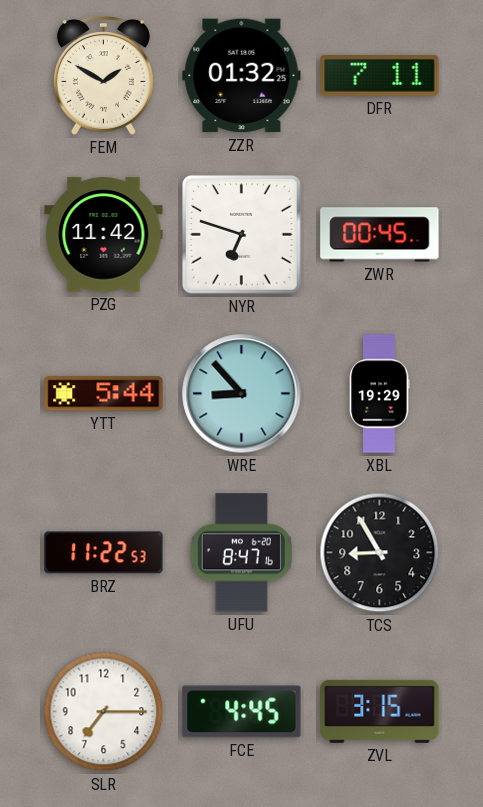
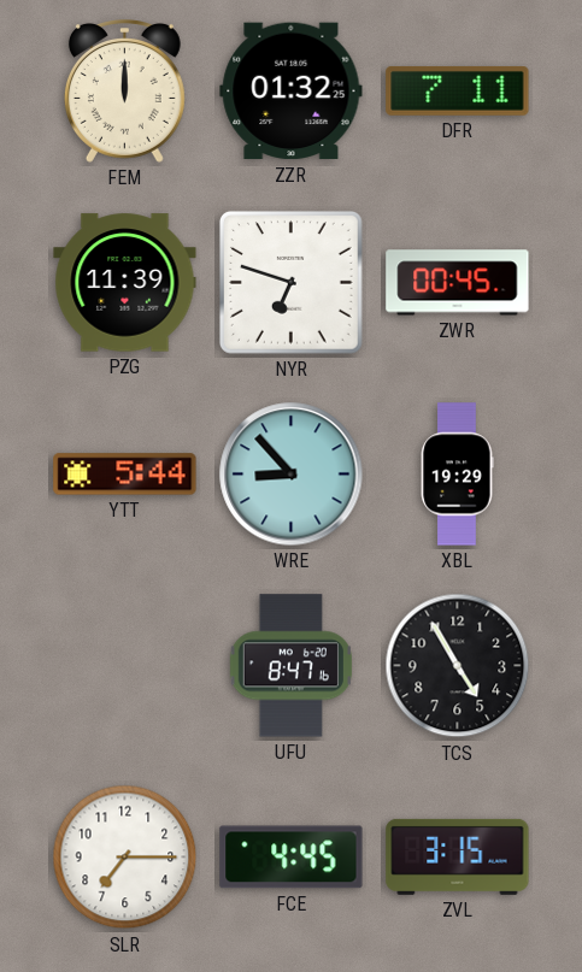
FEM: 1:50 -> 12:00
PZG: 11:42 -> 11:39
BRZ: 11:22 -> none
TCS: 8:55 -> 4:55
